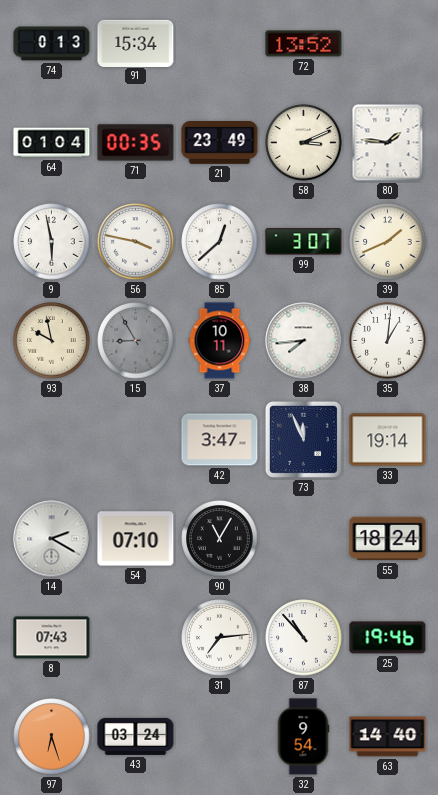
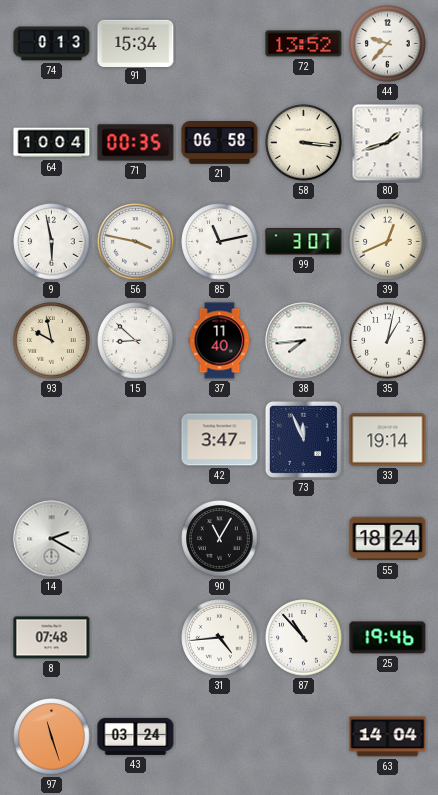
44: none -> 9:37
64: 01:04 -> 10:04
21: 23:49 -> 06:58
58: 3:11 -> 3:16
80: 1:46 -> 1:42
85: 12:38 -> 11:13
39: 1:41 -> 12:41
15: 8:55 -> 8:52
15 dial: grey -> white
37: 10:11 -> 11:40
35: 1:01 -> 1:02
54: 07:10 -> none
8: 07:43 -> 07:48
31: 7:14 -> 4:44
97: 6:27 -> 11:27
32: 9:54 -> none
63: 14:40 -> 14:04
